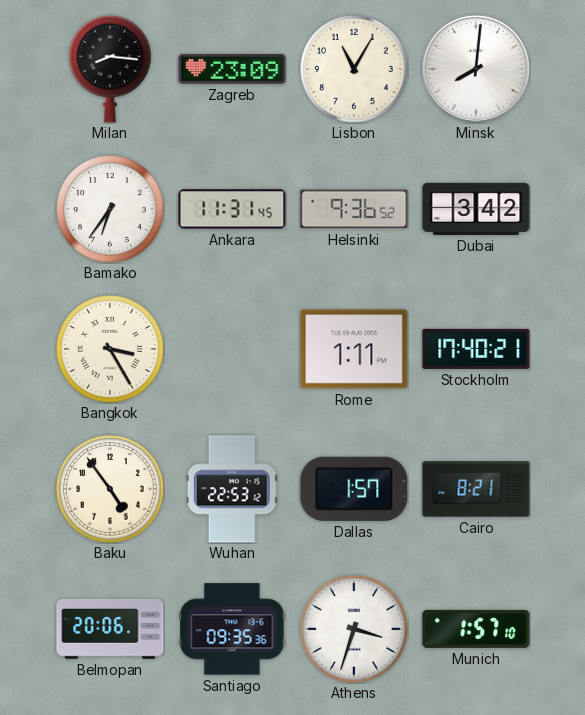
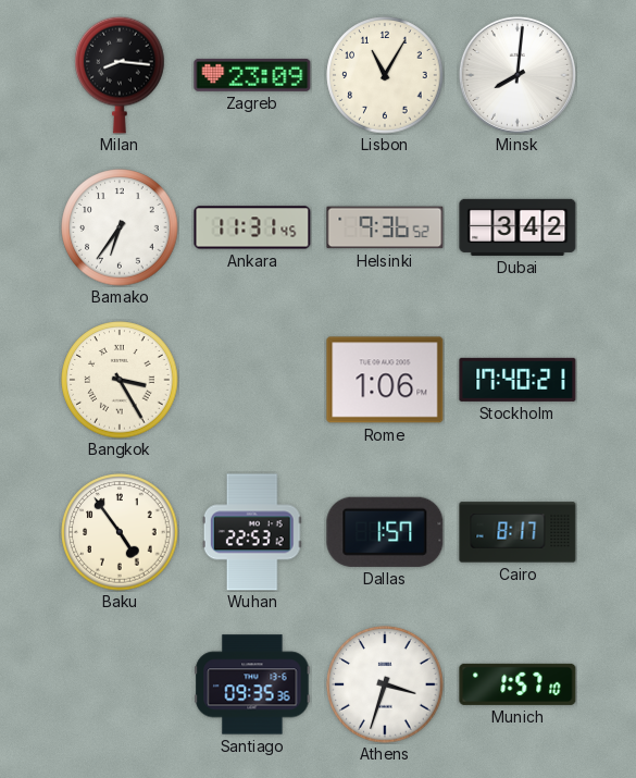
Rome: 1:11 -> 1:06
Cairo: 8:21 -> 8:17
Belmopan: 20:06 -> none
